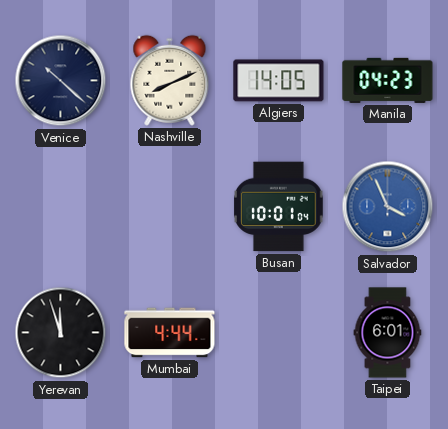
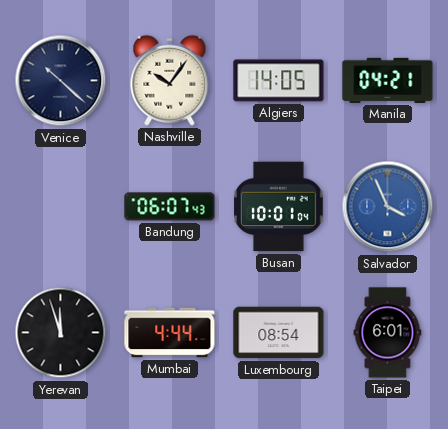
Nashville: 8:11 -> 10:06
Manila: 04:23 -> 04:21
Bandung: none -> 06:07
Luxembourg: none -> 08:54
